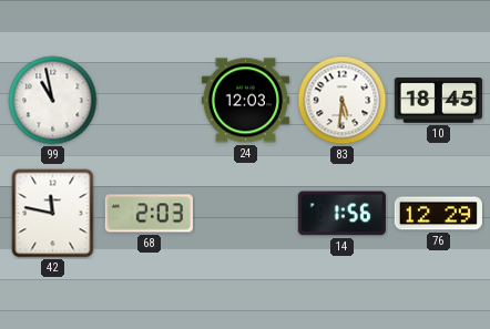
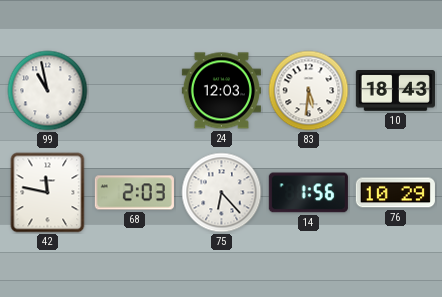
10: 18:45 -> 18:43
75: none -> 6:23
76: 12:29 -> 10:29
